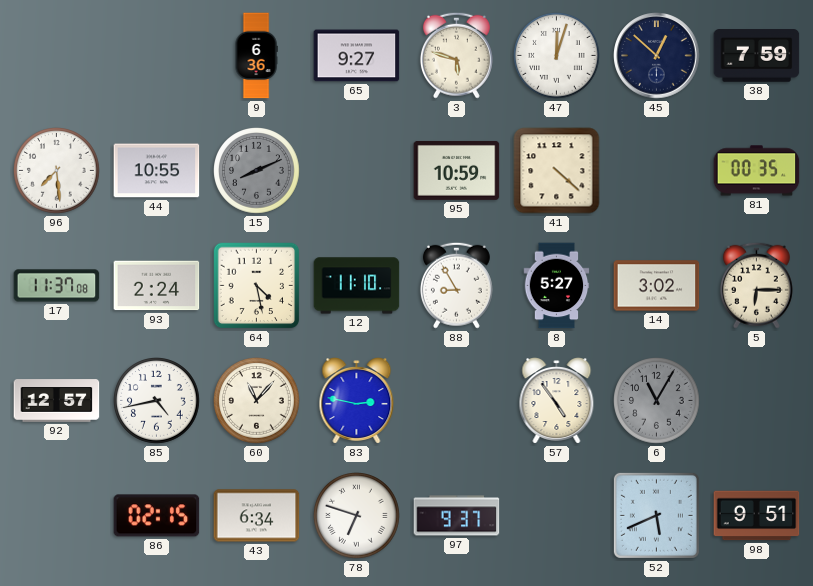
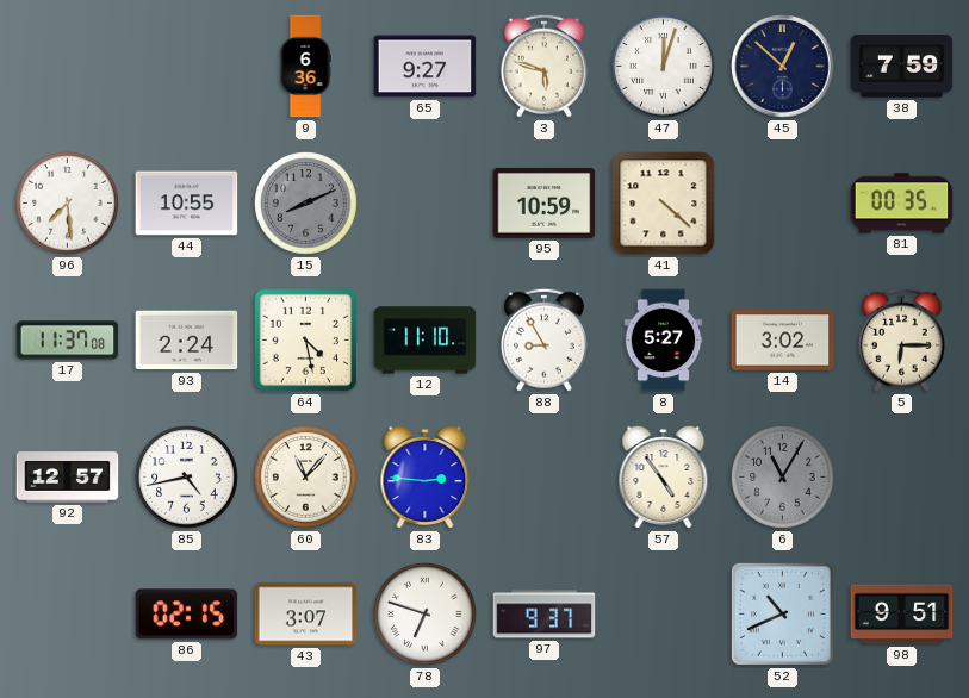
83: 2:47 -> 2:46
43: 6:34 -> 3:07
52: 5:41 -> 10:41
